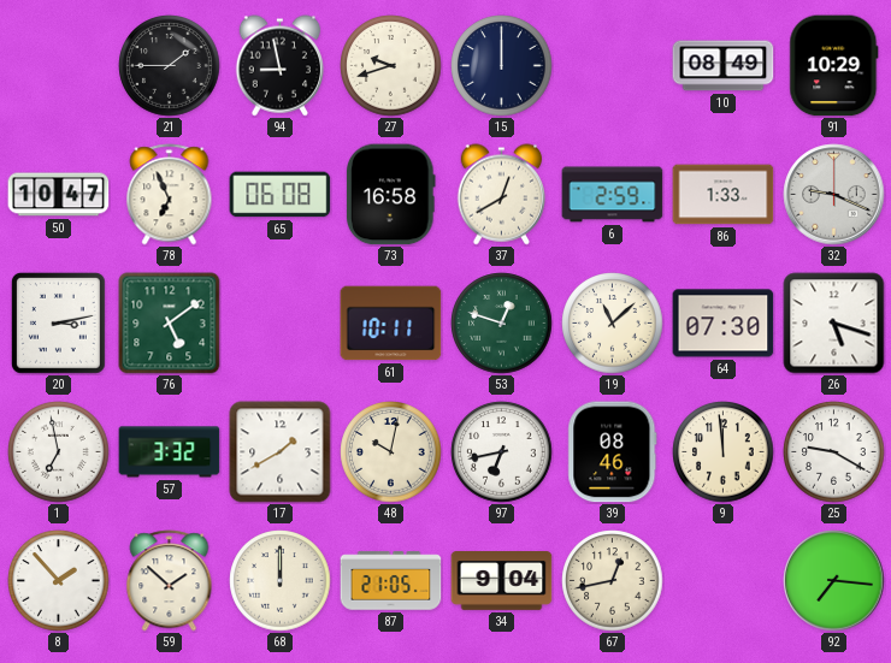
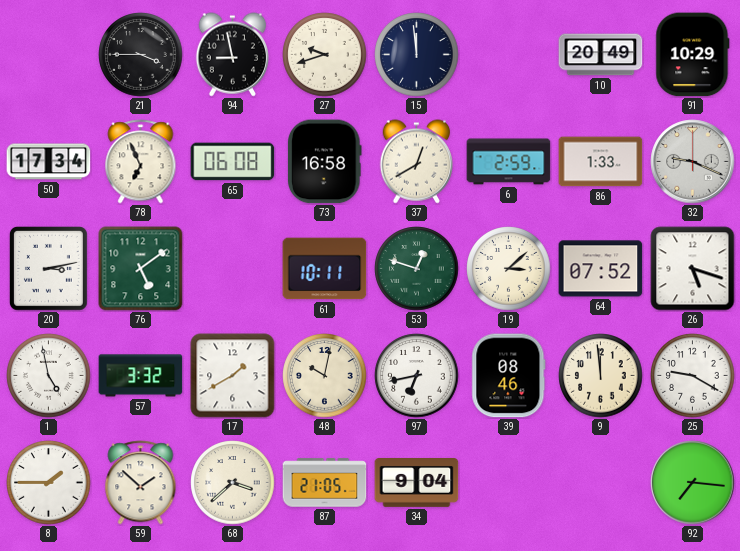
21: 1:45 -> 3:45
15: 12:00 -> 11:59
10: 08:49 -> 20:49
50: 10:47 -> 17:34
19: 11:08 -> 3:08
64: 07:30 -> 07:52
1: 6:58 -> 4:58
8: 1:53 -> 1:45
68: 12:00 -> 3:38
67: 12:43 -> none
